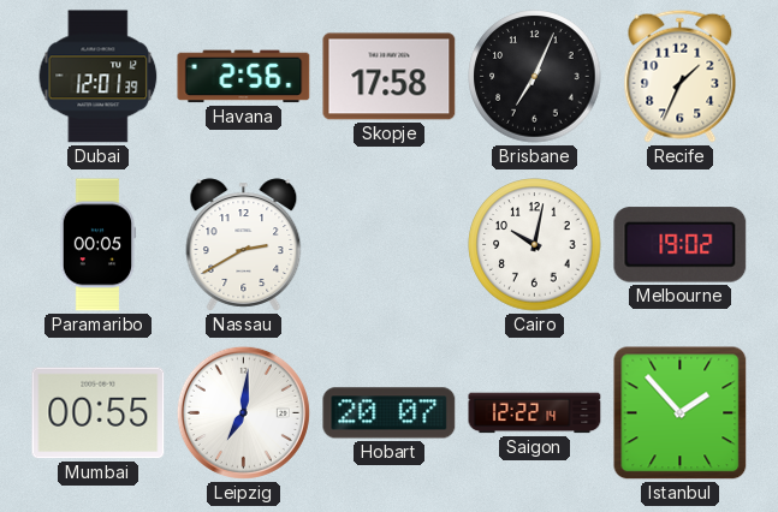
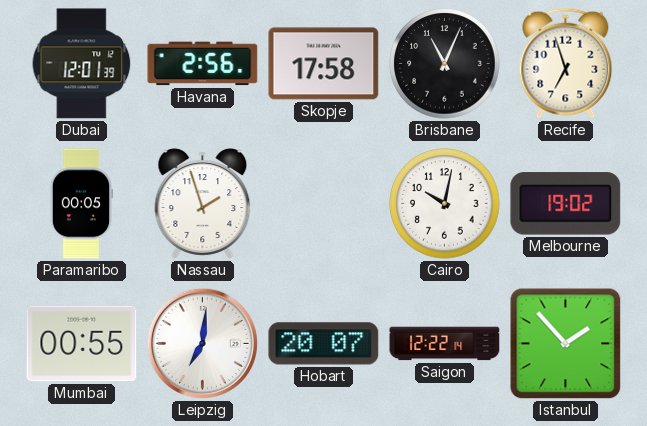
Brisbane: 7:04 -> 11:04
Recife: 1:34 -> 6:57
Nassau: 2:40 -> 1:57
